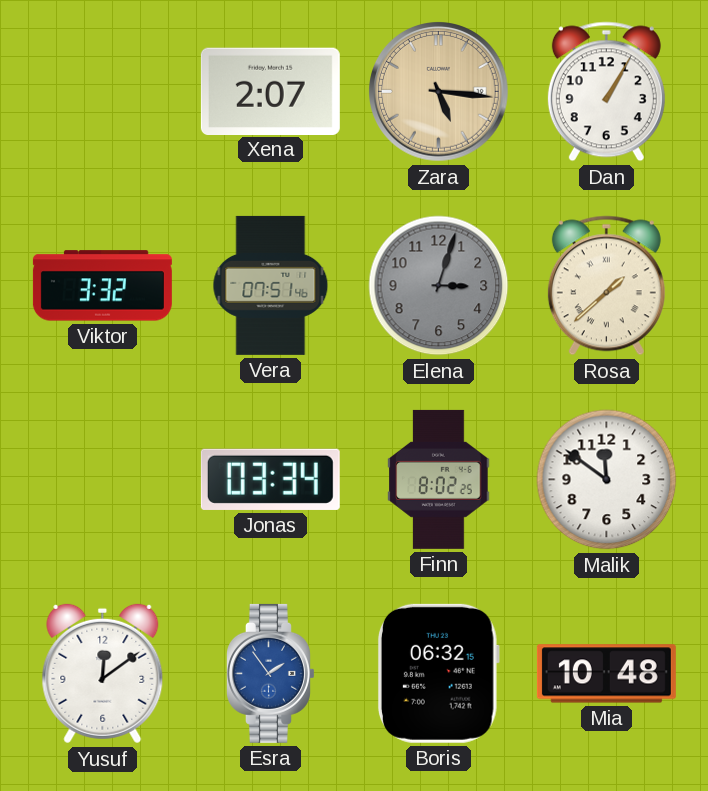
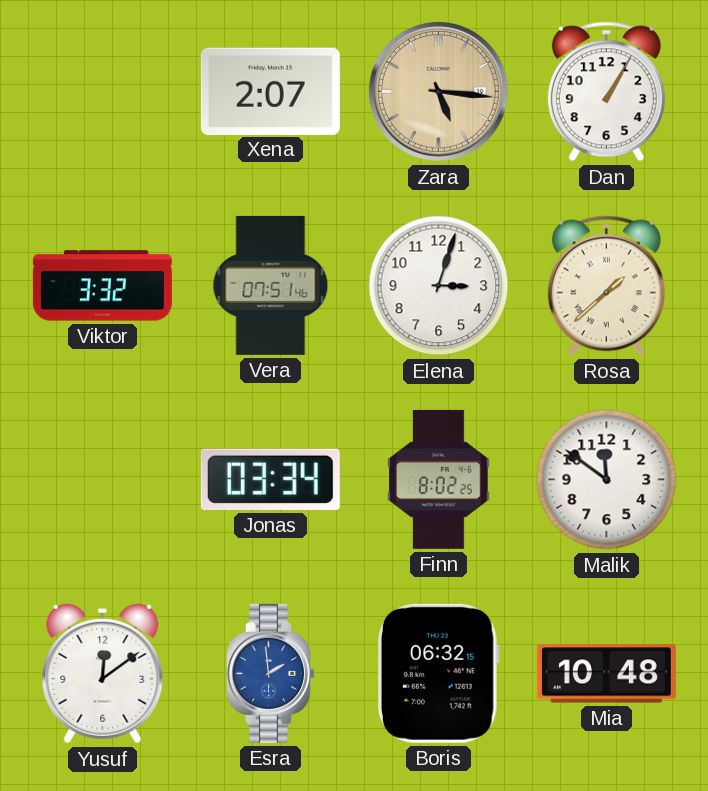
Elena dial: grey -> white
Esra: 1:54 -> 1:59
